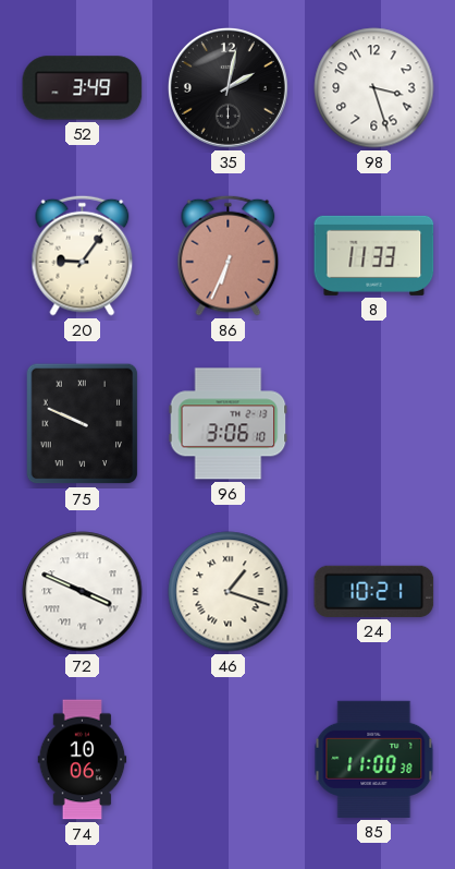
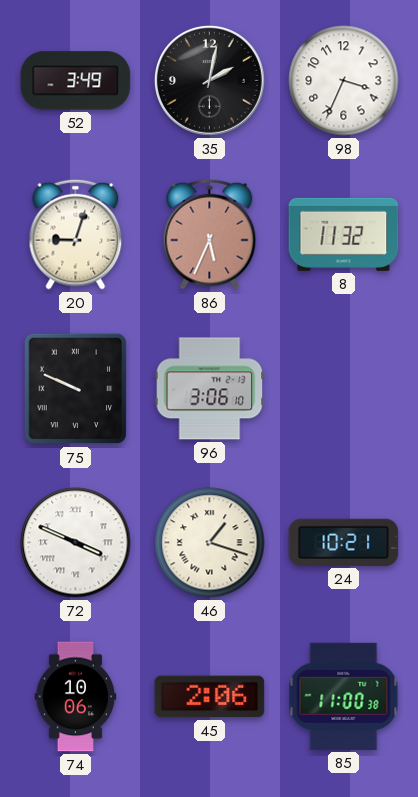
98: 3:27 -> 3:34
20: 9:06 -> 9:03
86: 6:34 -> 5:34
8: 11:33 -> 11:32
45: none -> 2:06
